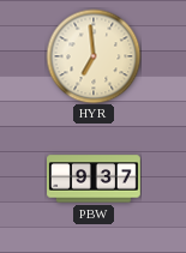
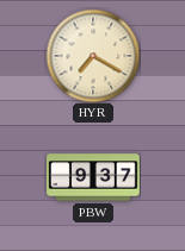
HYR: 6:59 -> 7:20
